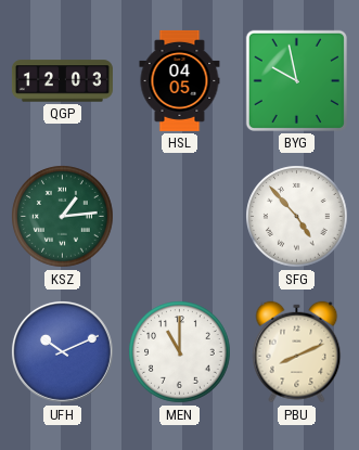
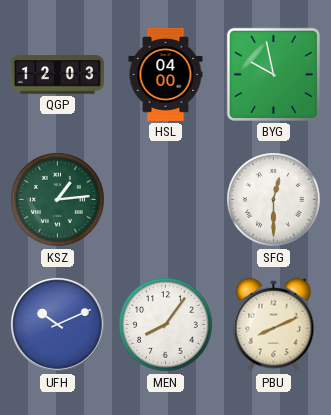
HSL: 04:05 -> 04:00
SFG: 4:53 -> 12:30
MEN: 11:00 -> 8:06
